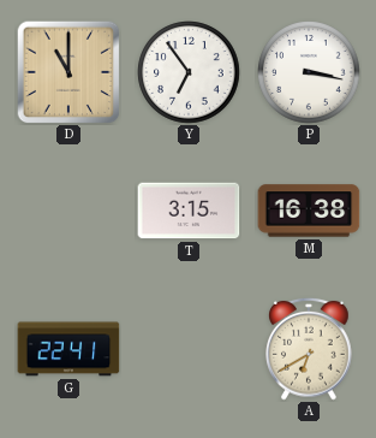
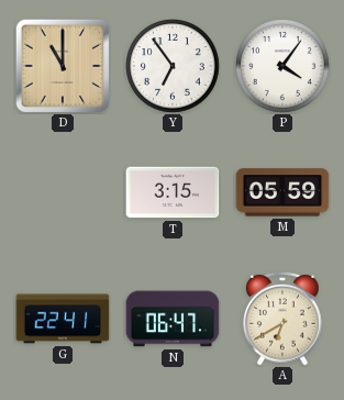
P: 3:17 -> 4:06
M: 16:38 -> 05:59
N: none -> 06:47
